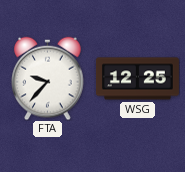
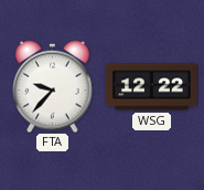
WSG: 12:25 -> 12:22
